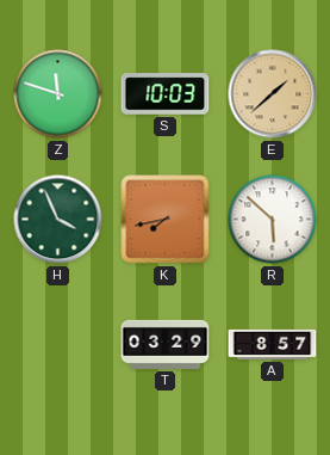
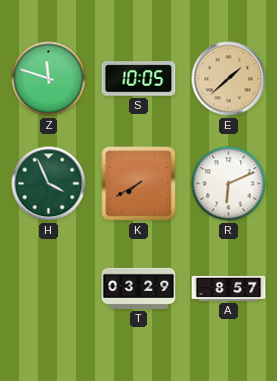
S: 10:03 -> 10:05
K: 7:43 -> 7:40
R: 5:52 -> 6:11
